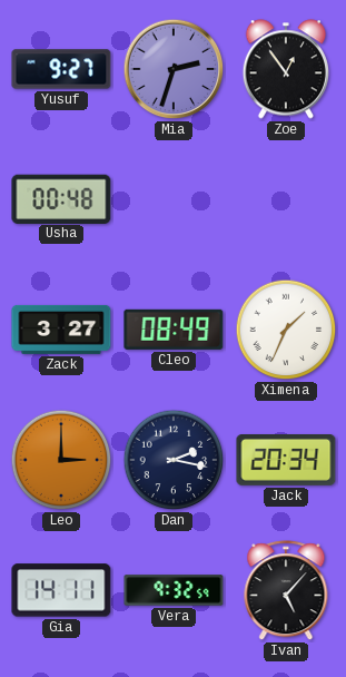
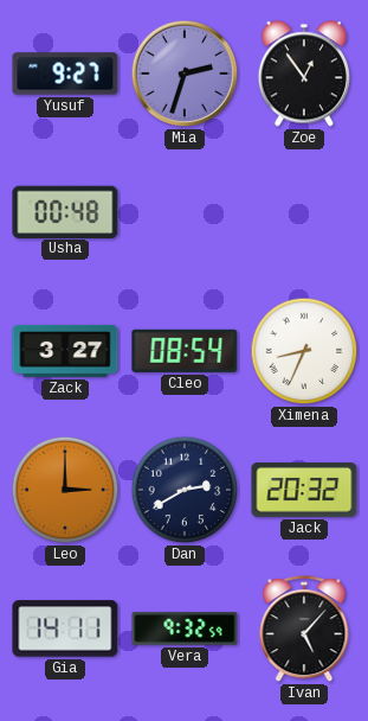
Cleo: 08:49 -> 08:54
Ximena: 1:34 -> 8:34
Dan: 2:17 -> 2:40
Jack: 20:34 -> 20:32
